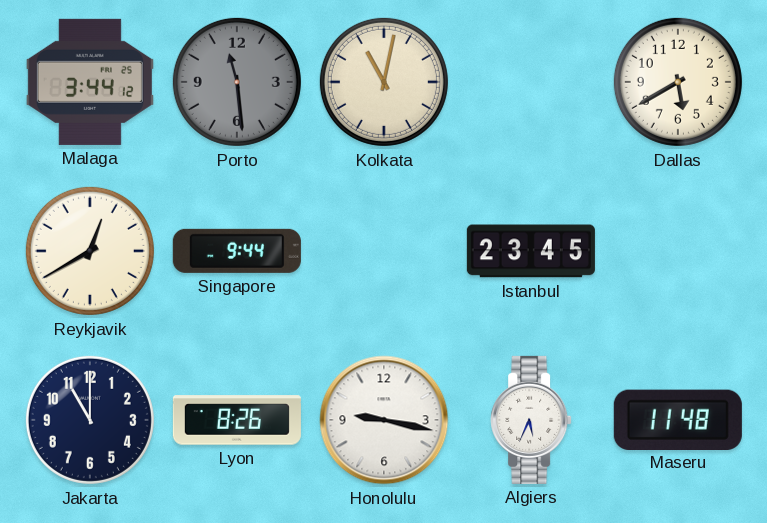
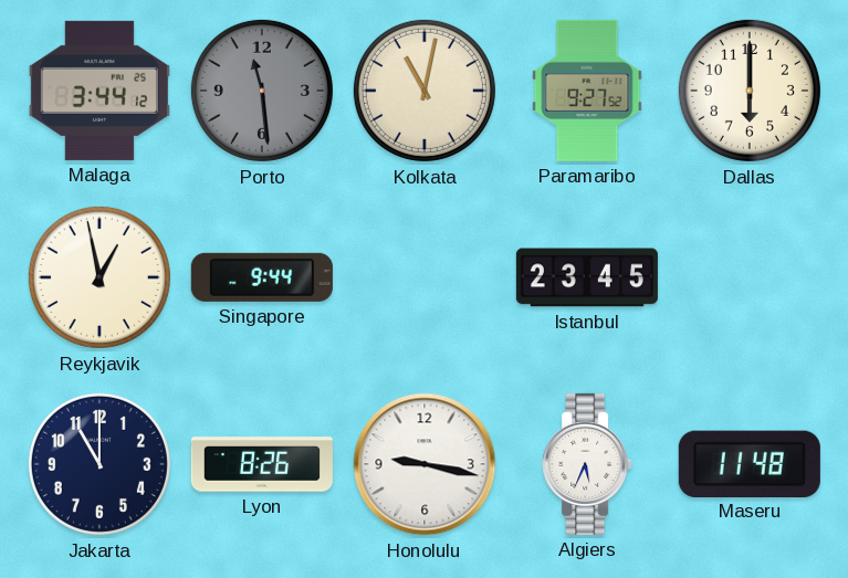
Paramaribo: none -> 9:27
Dallas: 5:40 -> 6:00
Reykjavik: 12:40 -> 12:58
